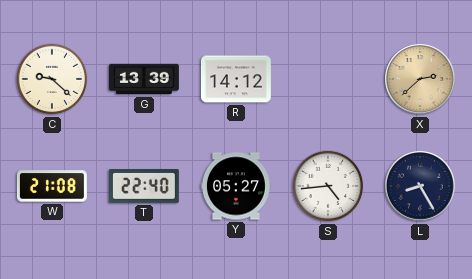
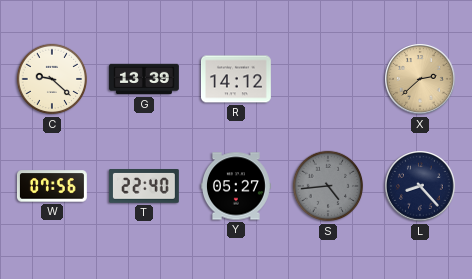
W: 21:08 -> 07:56
S dial: white -> grey
L: 8:25 -> 8:23
